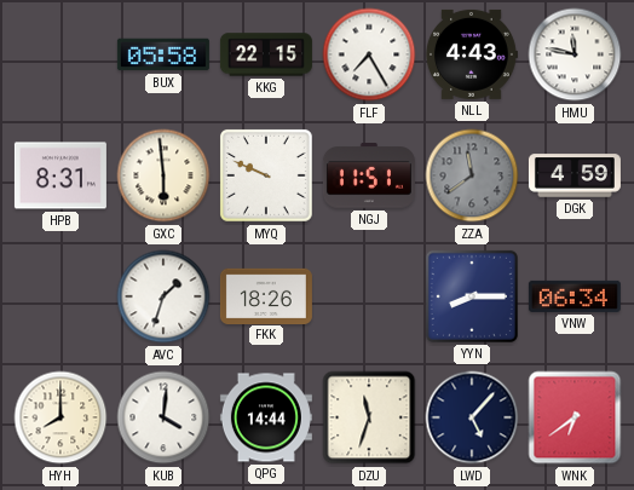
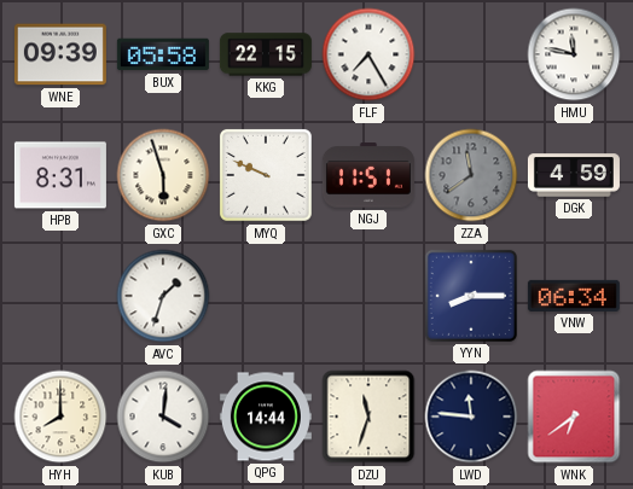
WNE: none -> 09:39
NLL: 4:43 -> none
GXC: 5:59 -> 5:57
FKK: 18:26 -> none
LWD: 5:07 -> 11:46
